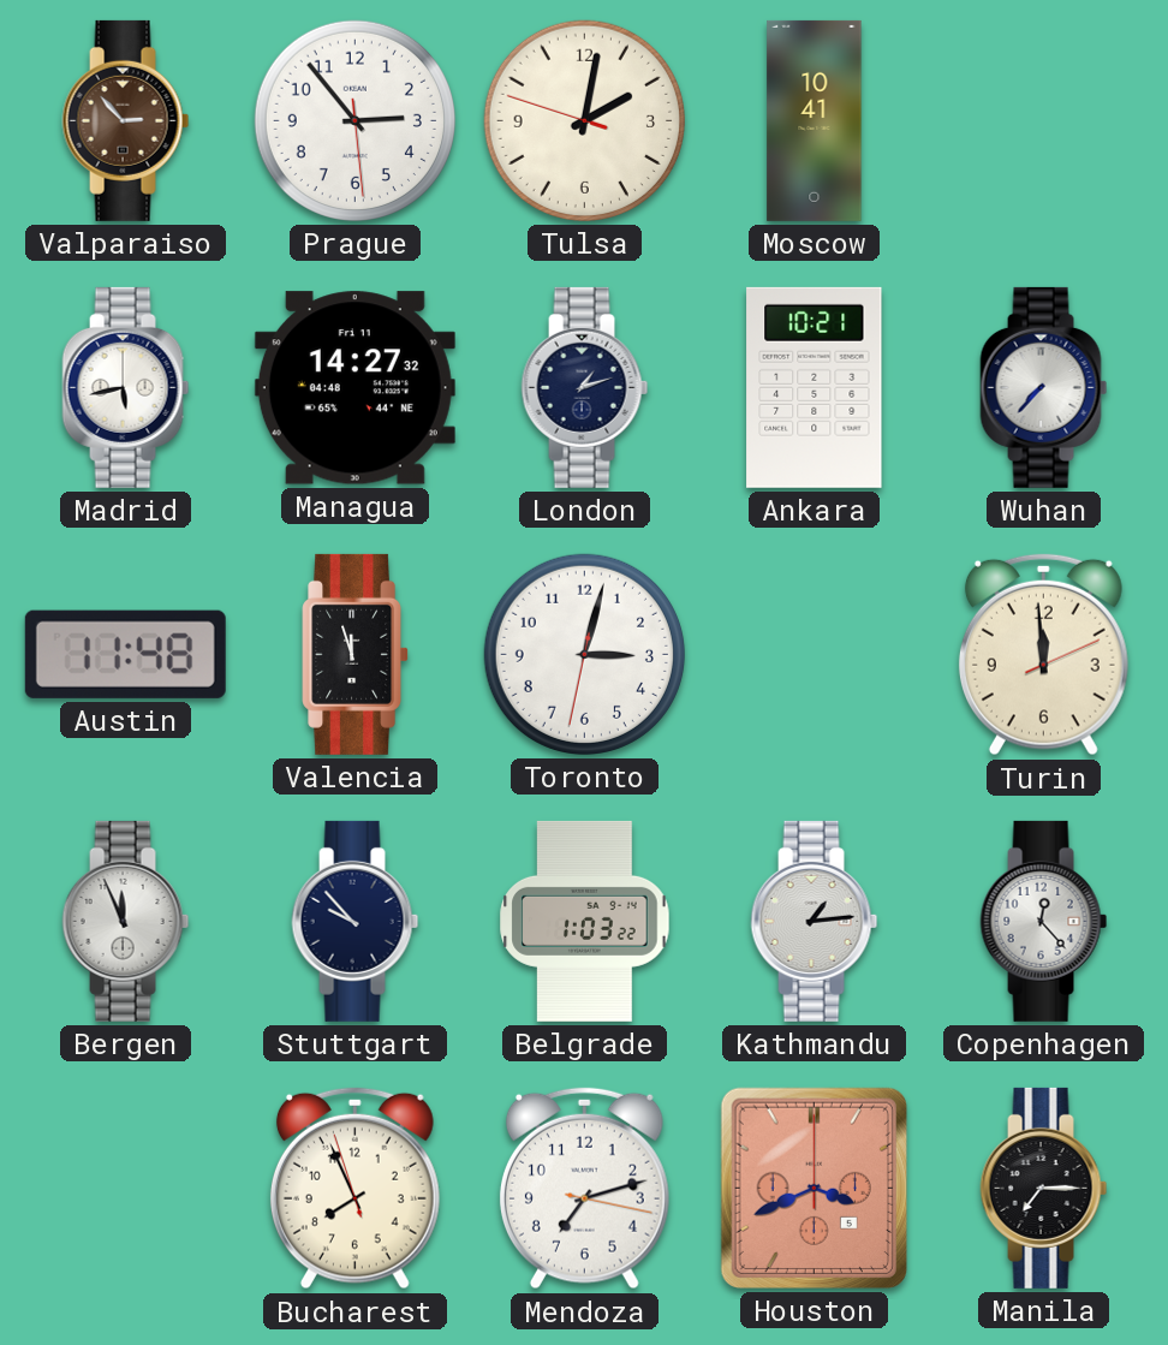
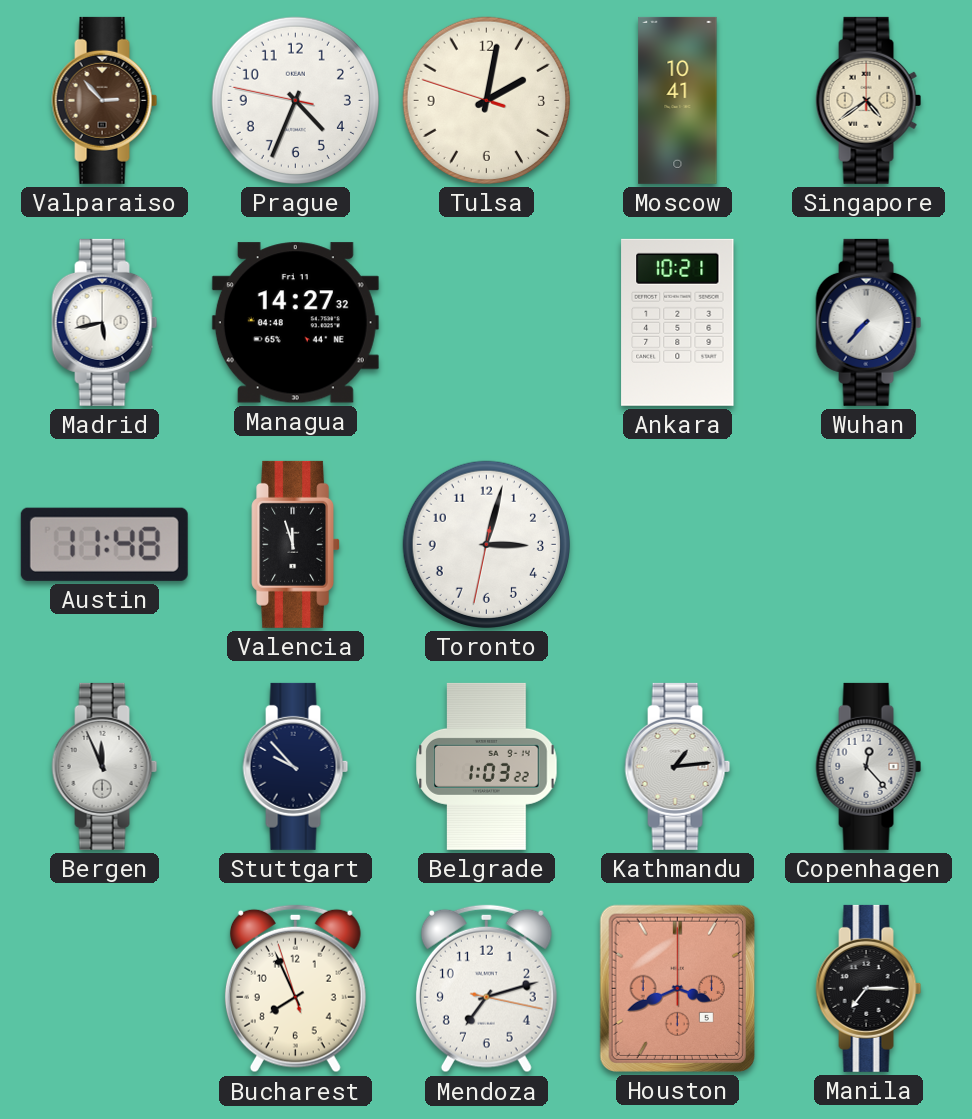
Prague: 2:53 -> 4:33
Singapore: none -> 4:39
London: 1:12 -> none
Turin: 11:59 -> none
